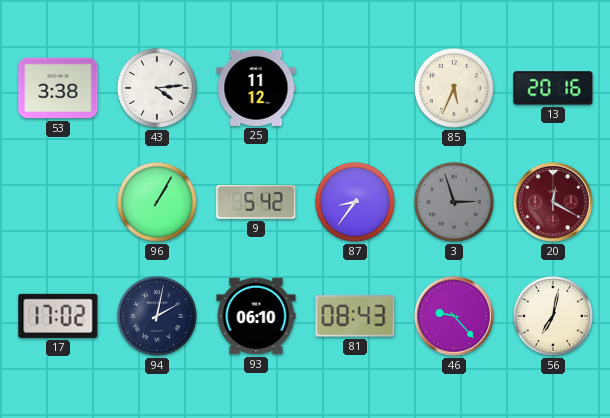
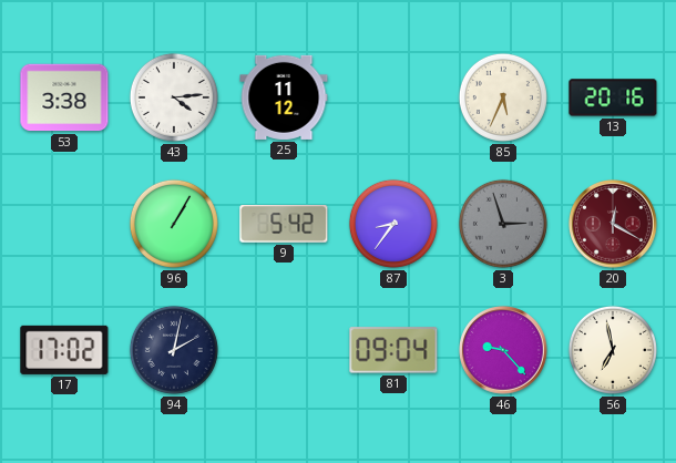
93: 06:10 -> none
81: 08:43 -> 09:04
56: 7:02 -> 6:58
